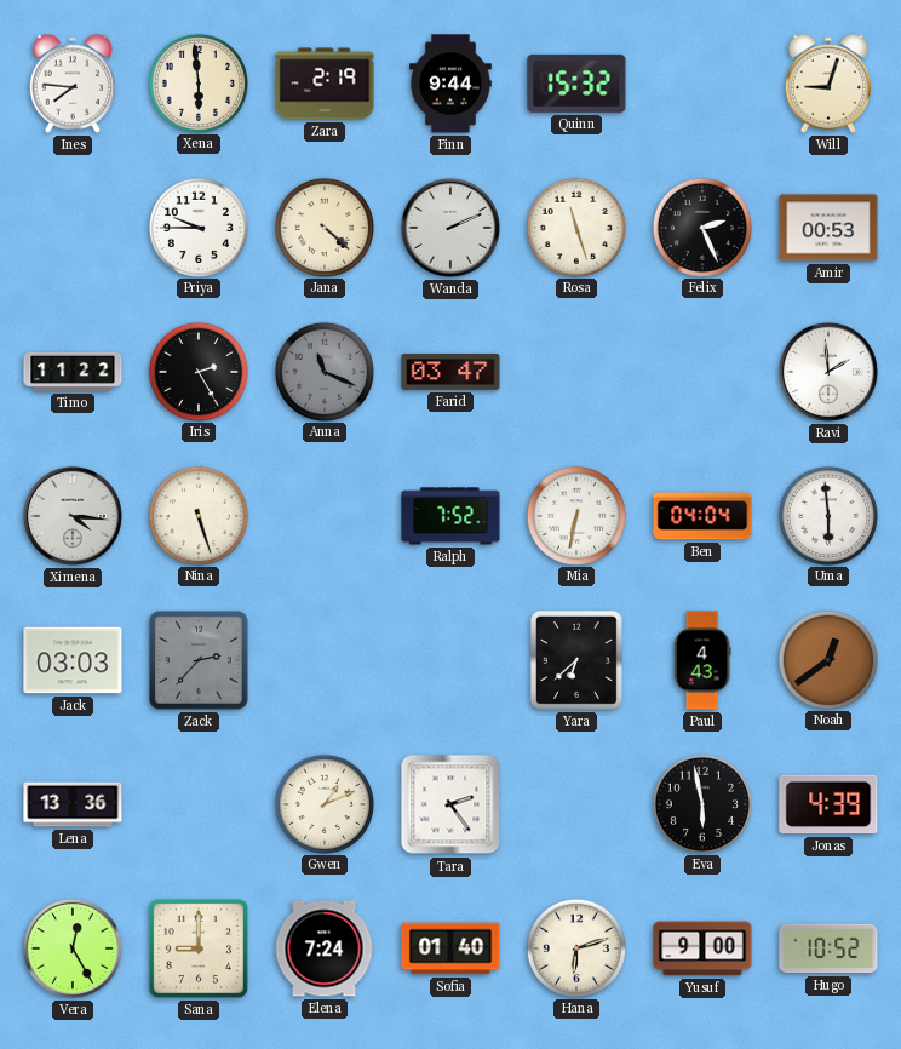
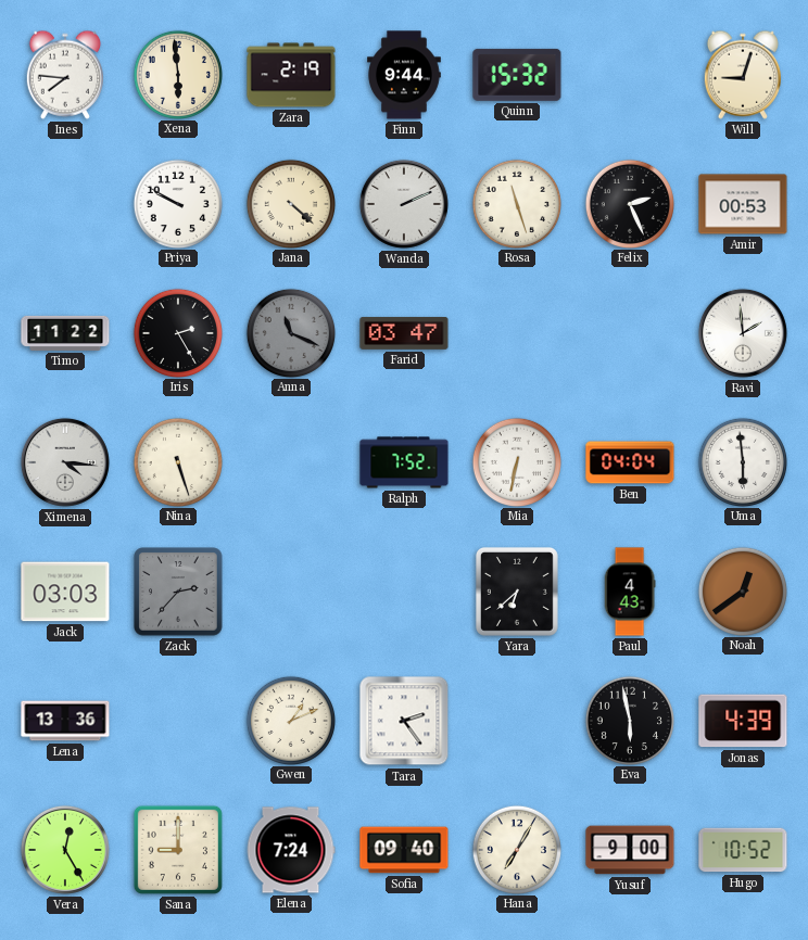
Priya: 9:45 -> 9:50
Sofia: 01:40 -> 09:40
Hana: 6:12 -> 7:05
